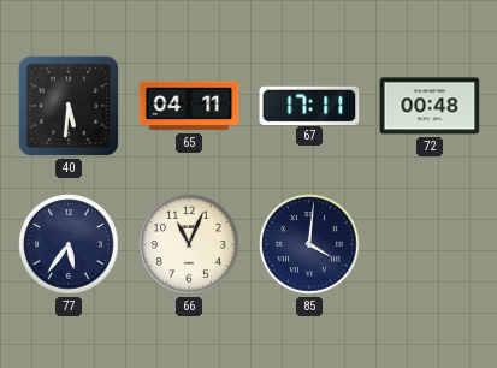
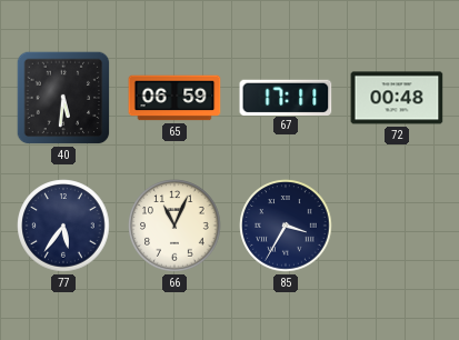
65: 04:11 -> 06:59
85: 4:01 -> 3:35
